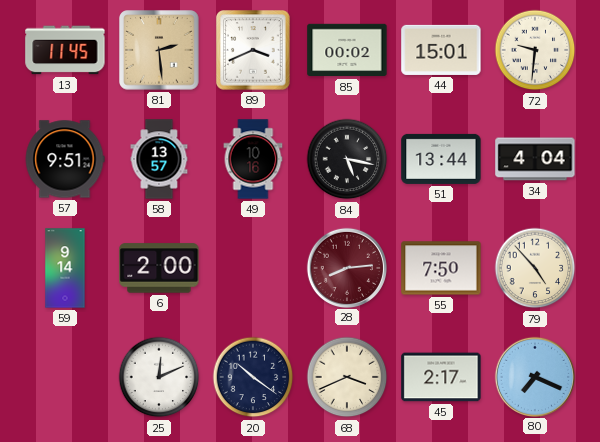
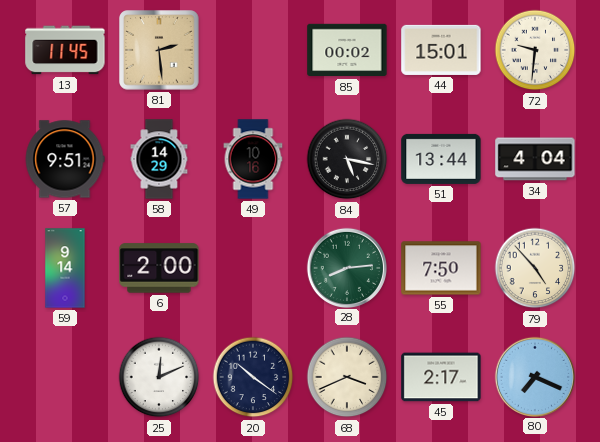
89: 3:41 -> none
58: 13:57 -> 14:29
28 dial: burgundy -> green
